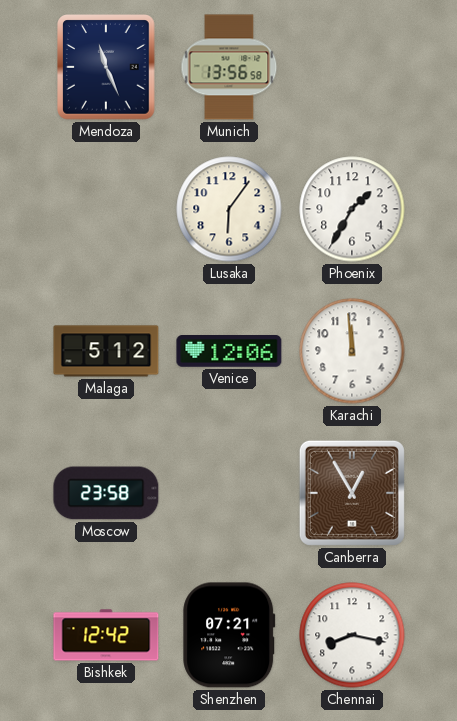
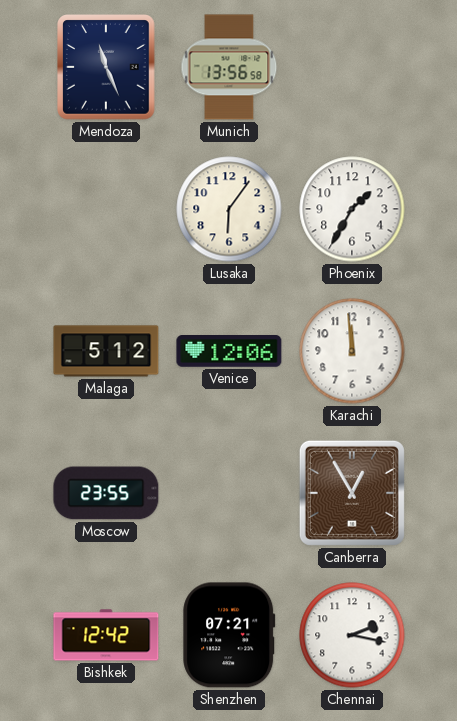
Moscow: 23:58 -> 23:55
Chennai: 8:17 -> 2:17
